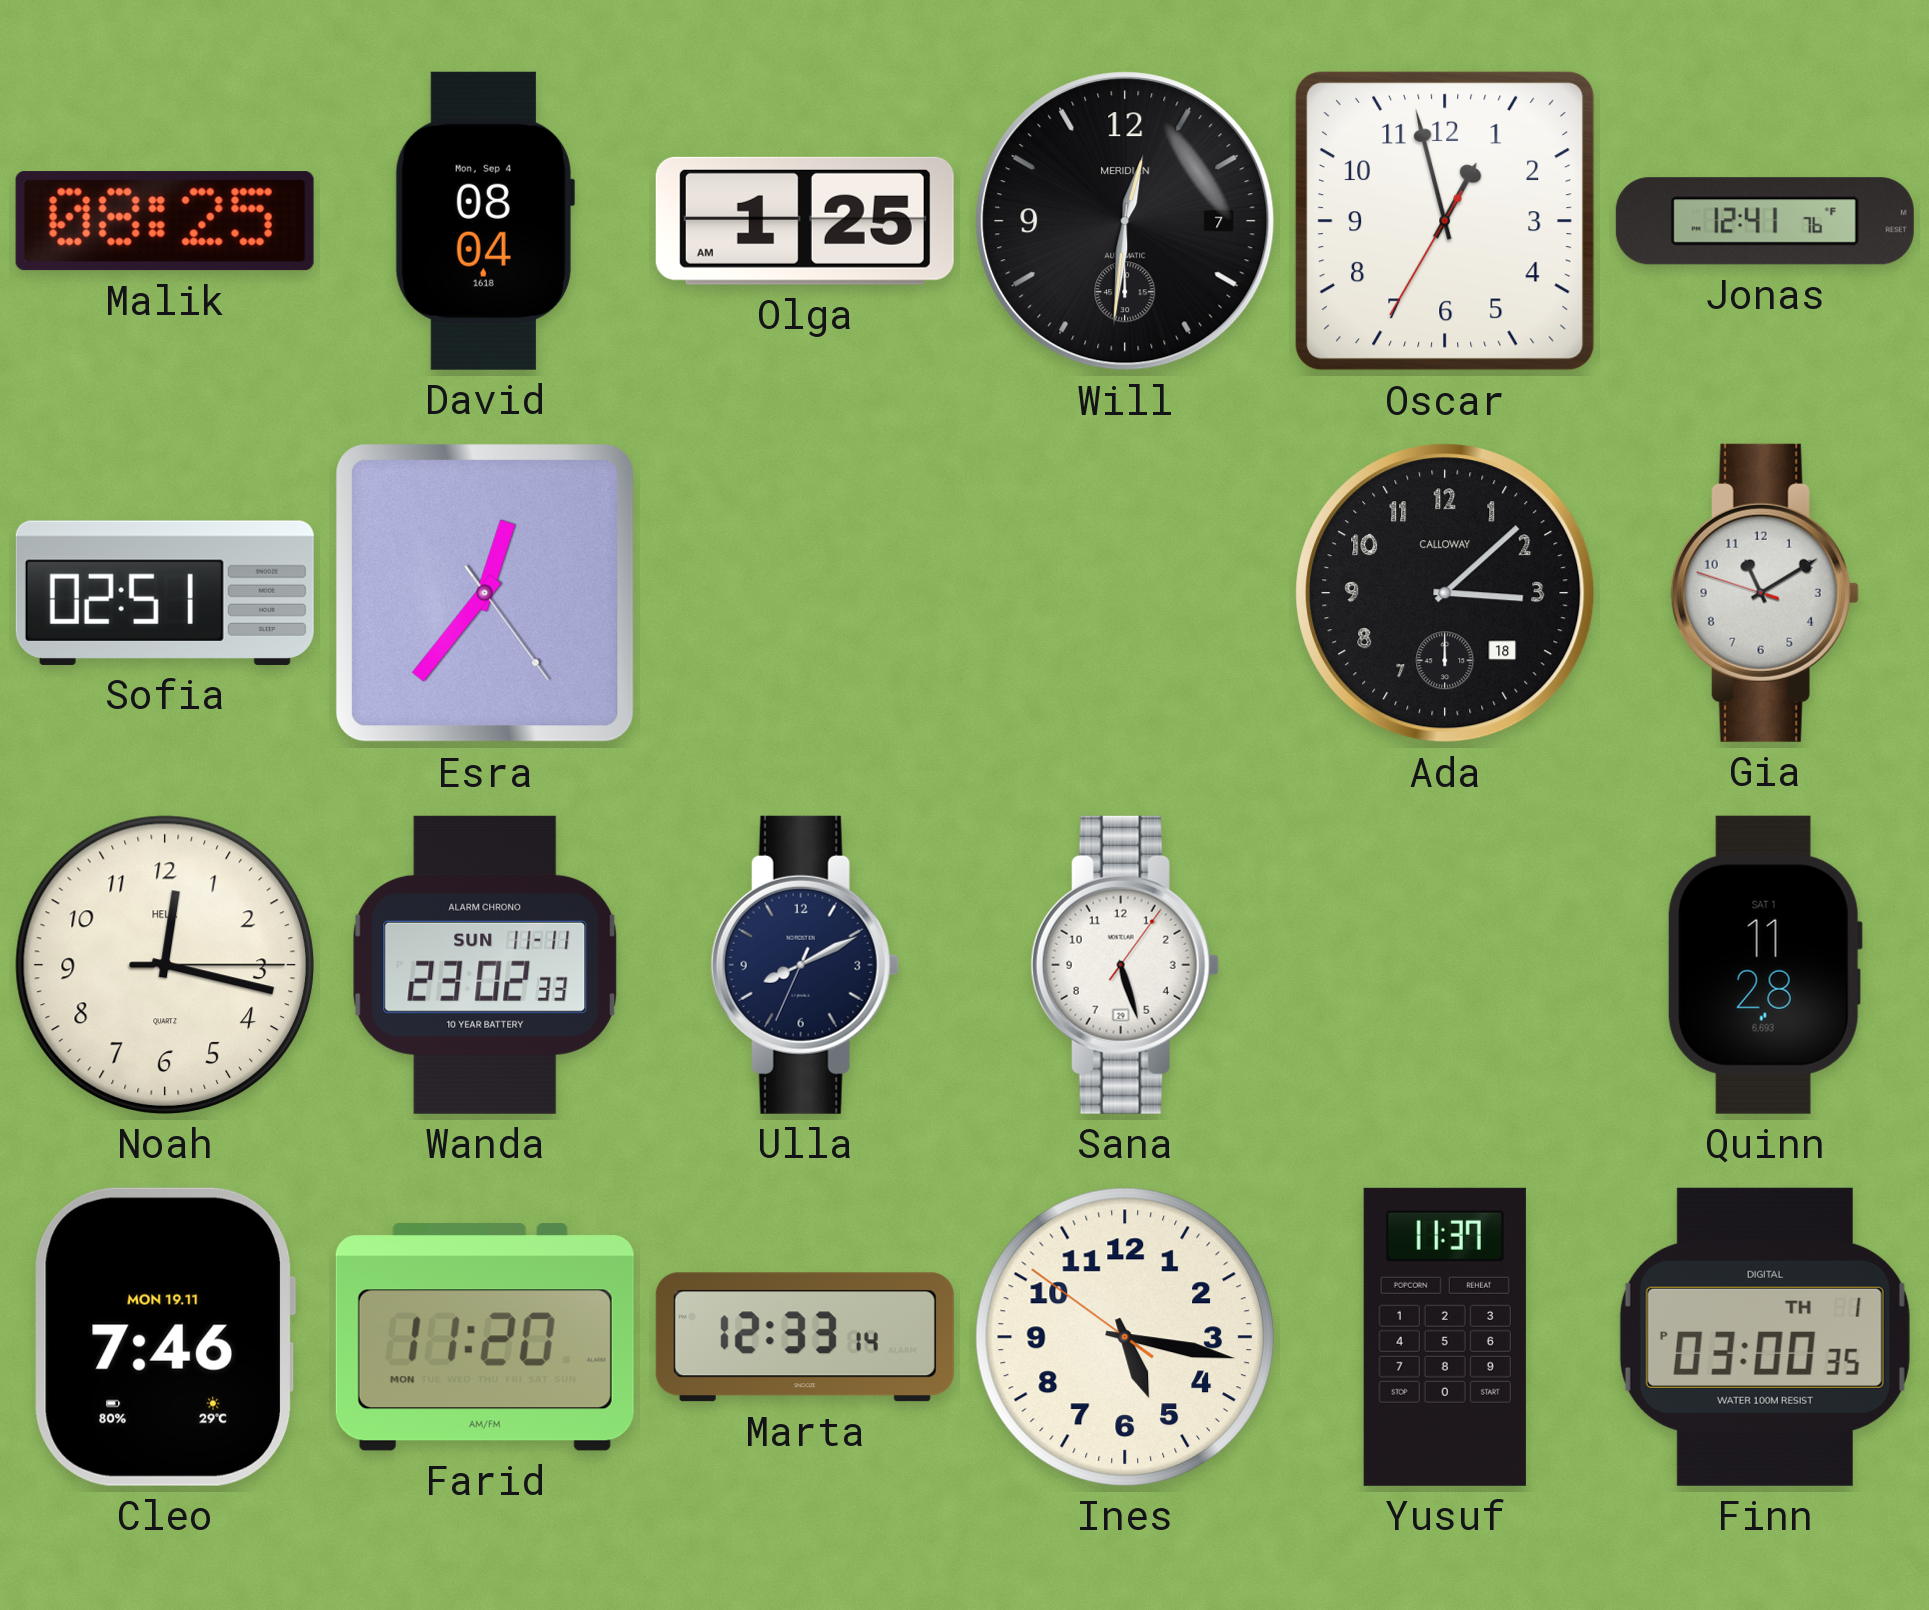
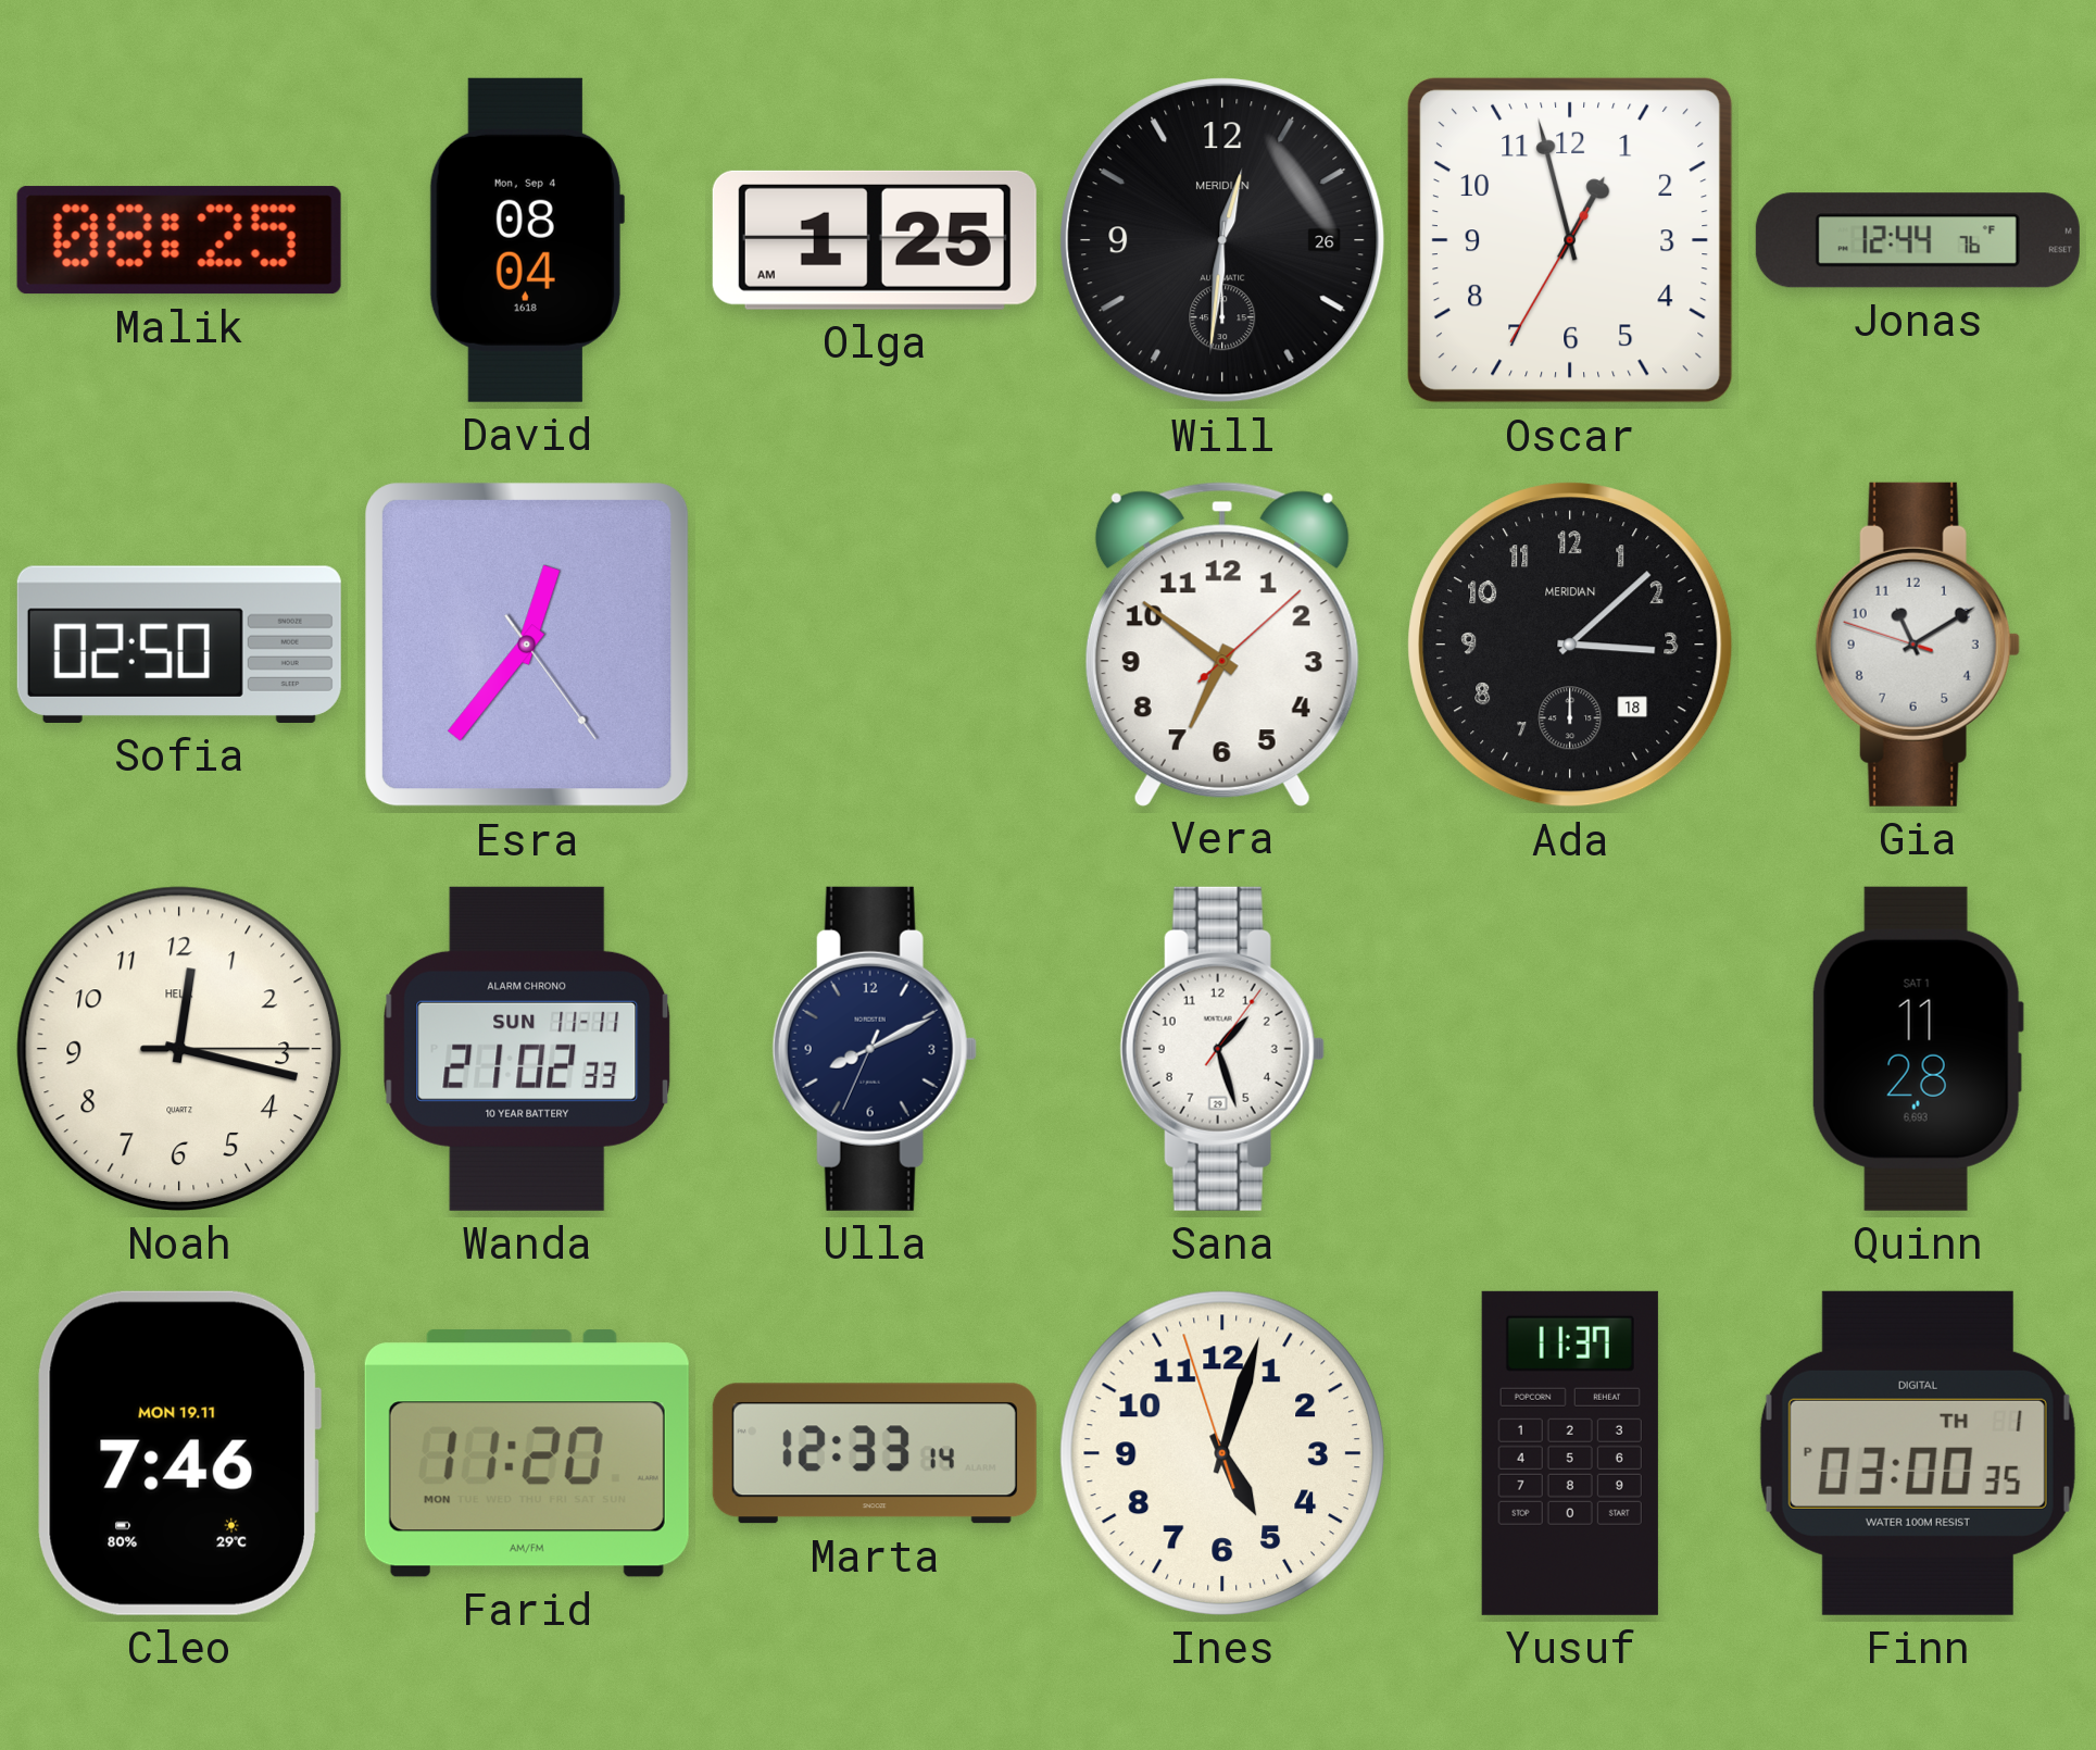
Will date: 7 -> 26
Jonas: 12:41 -> 12:44
Sofia: 02:51 -> 02:50
Vera: none -> 6:51
Ada brand: CALLOWAY -> MERIDIAN
Wanda: 23:02 -> 21:02
Sana: 5:27 -> 1:27
Ines: 5:16 -> 5:02
